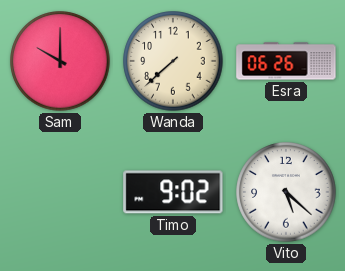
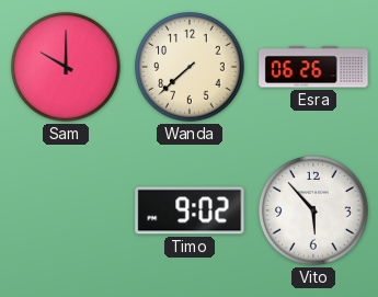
Vito: 5:22 -> 5:53
